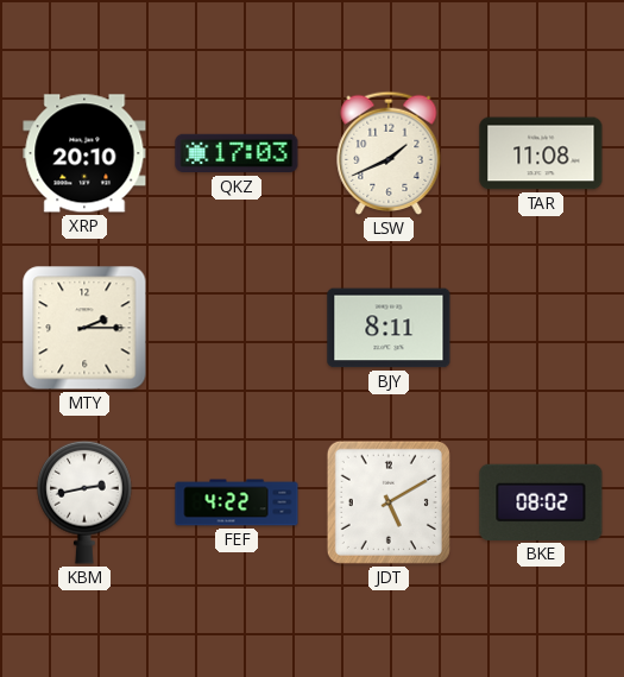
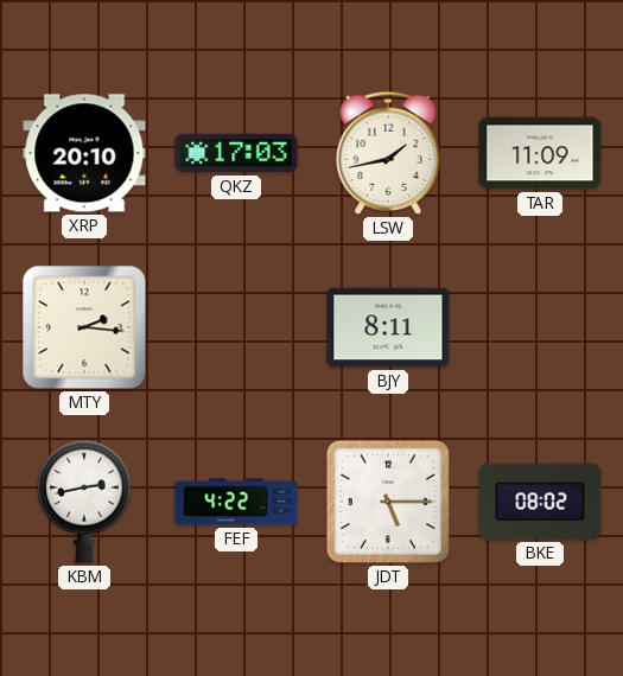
LSW: 1:41 -> 1:43
TAR: 11:08 -> 11:09
MTY: 2:15 -> 2:16
JDT: 5:10 -> 5:15
